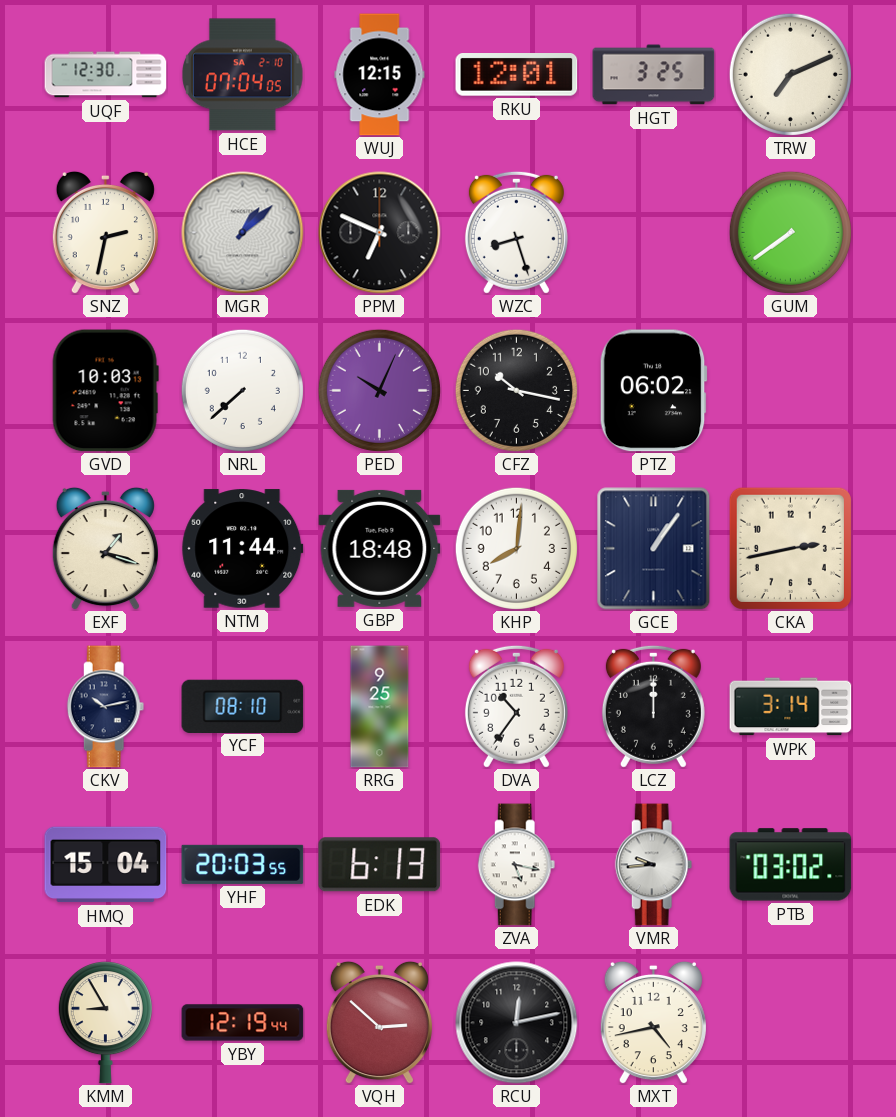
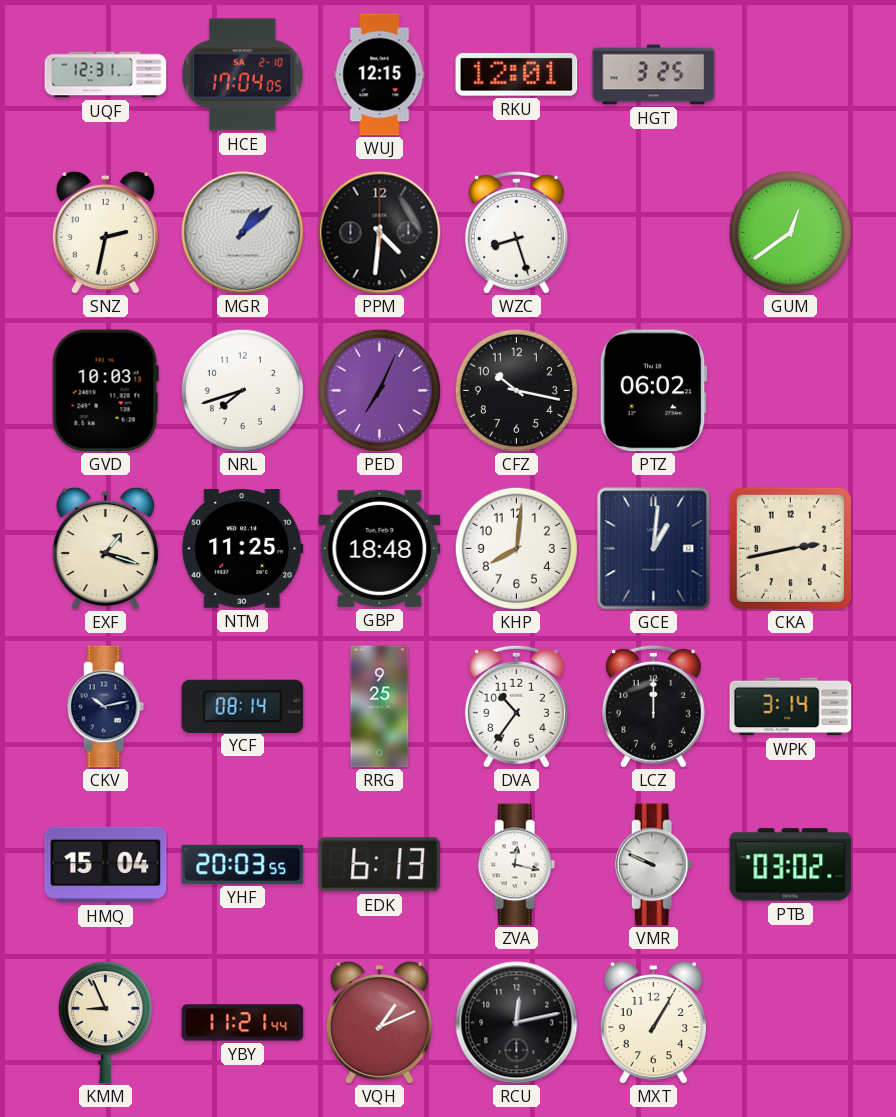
UQF: 12:30 -> 12:31
HCE: 07:04 -> 17:04
TRW: 7:11 -> none
PPM: 6:49 -> 4:31
GUM: 7:39 -> 12:39
NRL: 7:38 -> 7:42
PED: 10:04 -> 7:04
NTM: 11:44 -> 11:25
GCE: 1:06 -> 1:01
YCF: 08:10 -> 08:14
ZVA: 5:17 -> 12:17
VMR: 9:44 -> 9:49
KMM: 8:55 -> 8:56
YBY: 12:19 -> 11:21
VQH: 2:52 -> 1:11
MXT: 4:43 -> 1:05
